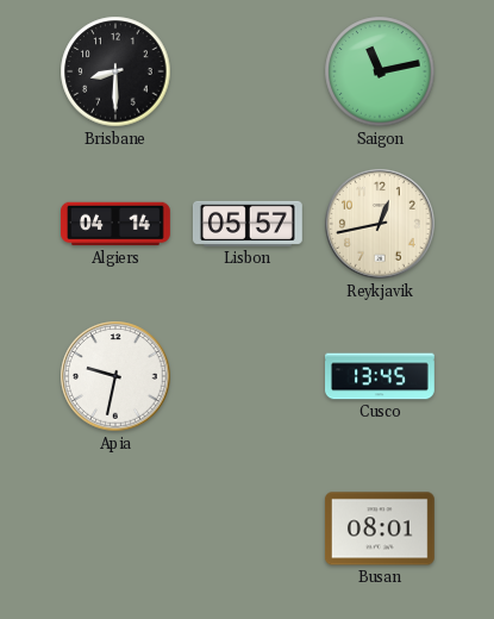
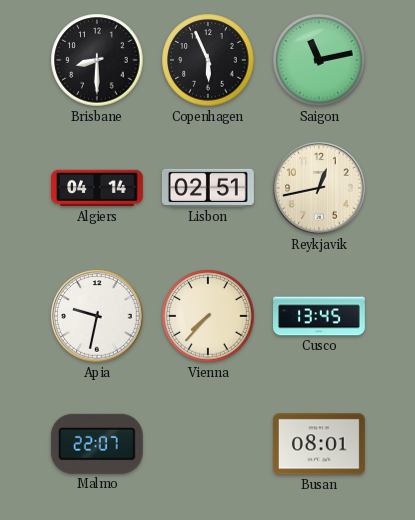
Copenhagen: none -> 5:56
Lisbon: 05:57 -> 02:51
Vienna: none -> 7:37
Malmo: none -> 22:07
